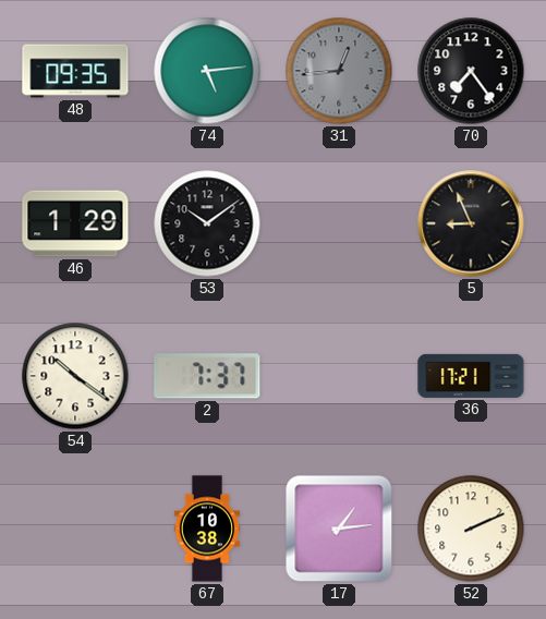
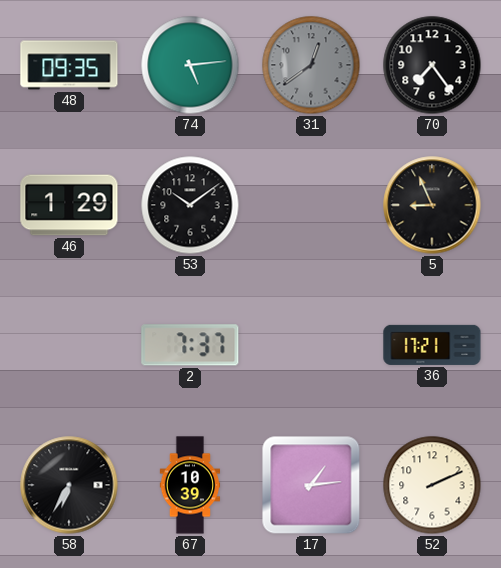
31: 12:44 -> 12:39
54: 10:21 -> none
58: none -> 6:35
67: 10:38 -> 10:39
